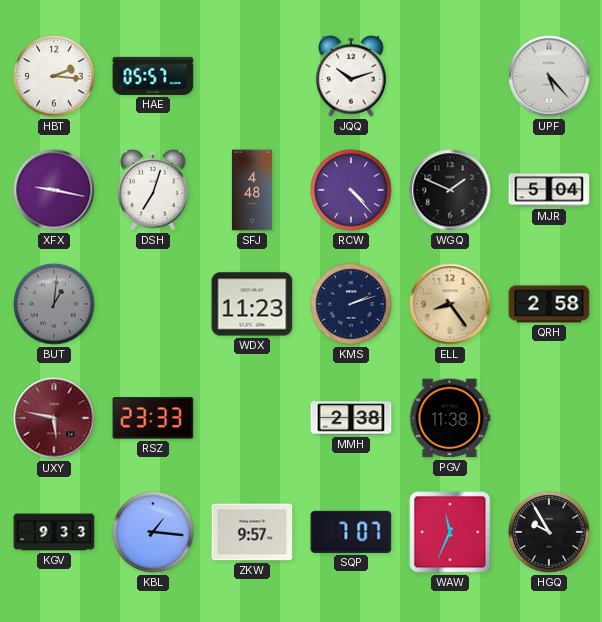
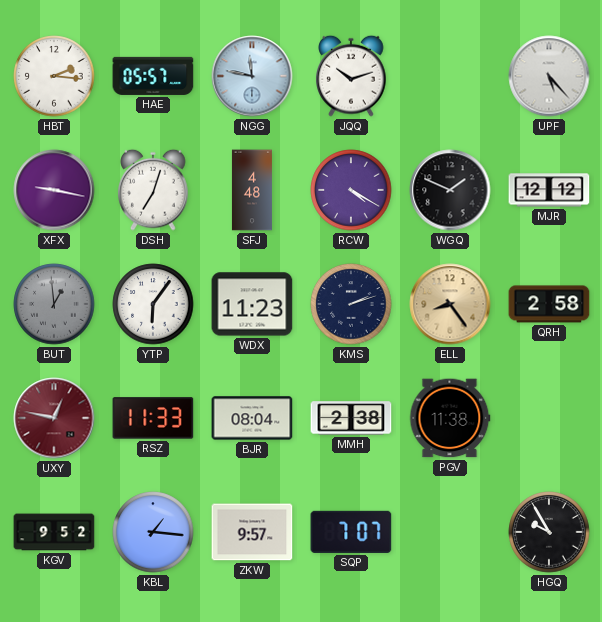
NGG: none -> 11:47
RCW: 4:23 -> 4:20
MJR: 5:04 -> 12:12
BUT: 1:01 -> 12:59
YTP: none -> 6:06
UXY: 5:47 -> 12:47
RSZ: 23:33 -> 11:33
BJR: none -> 08:04
KGV: 9:33 -> 9:52
WAW: 11:34 -> none
